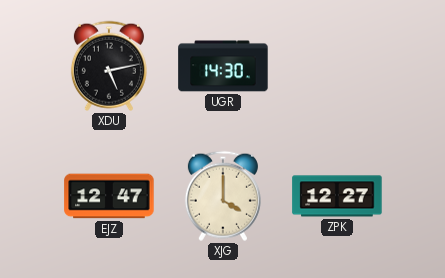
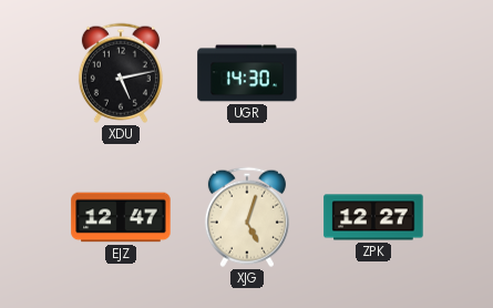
XJG: 4:00 -> 5:03
